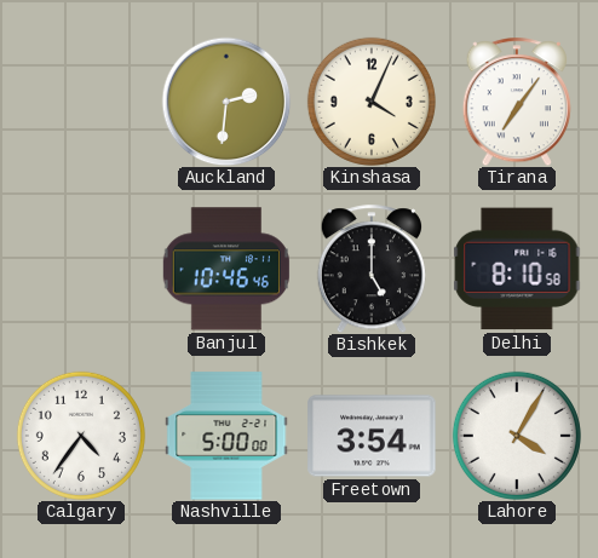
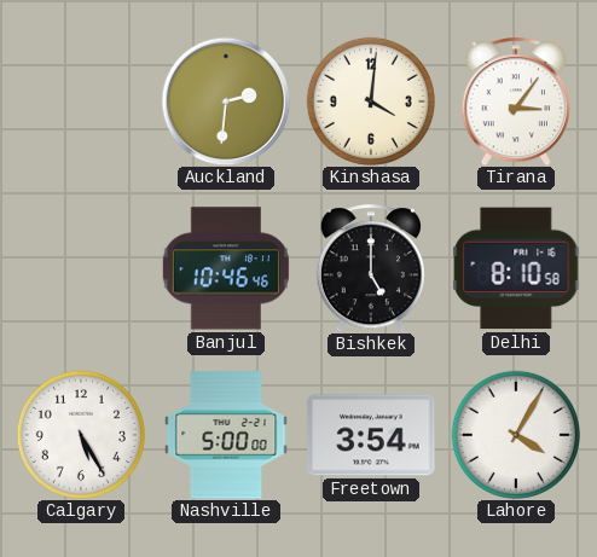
Kinshasa: 4:04 -> 4:01
Tirana: 7:06 -> 3:06
Calgary: 4:36 -> 5:25
